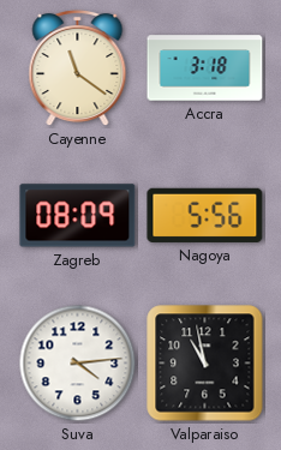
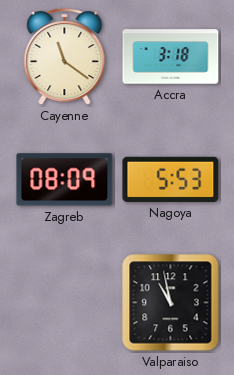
Nagoya: 5:56 -> 5:53
Suva: 4:14 -> none
